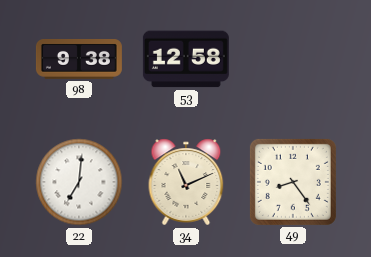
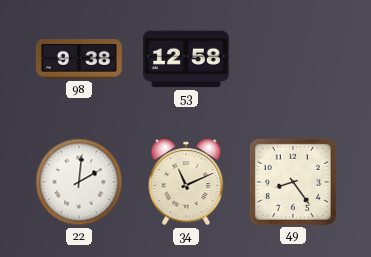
22: 7:01 -> 2:01
